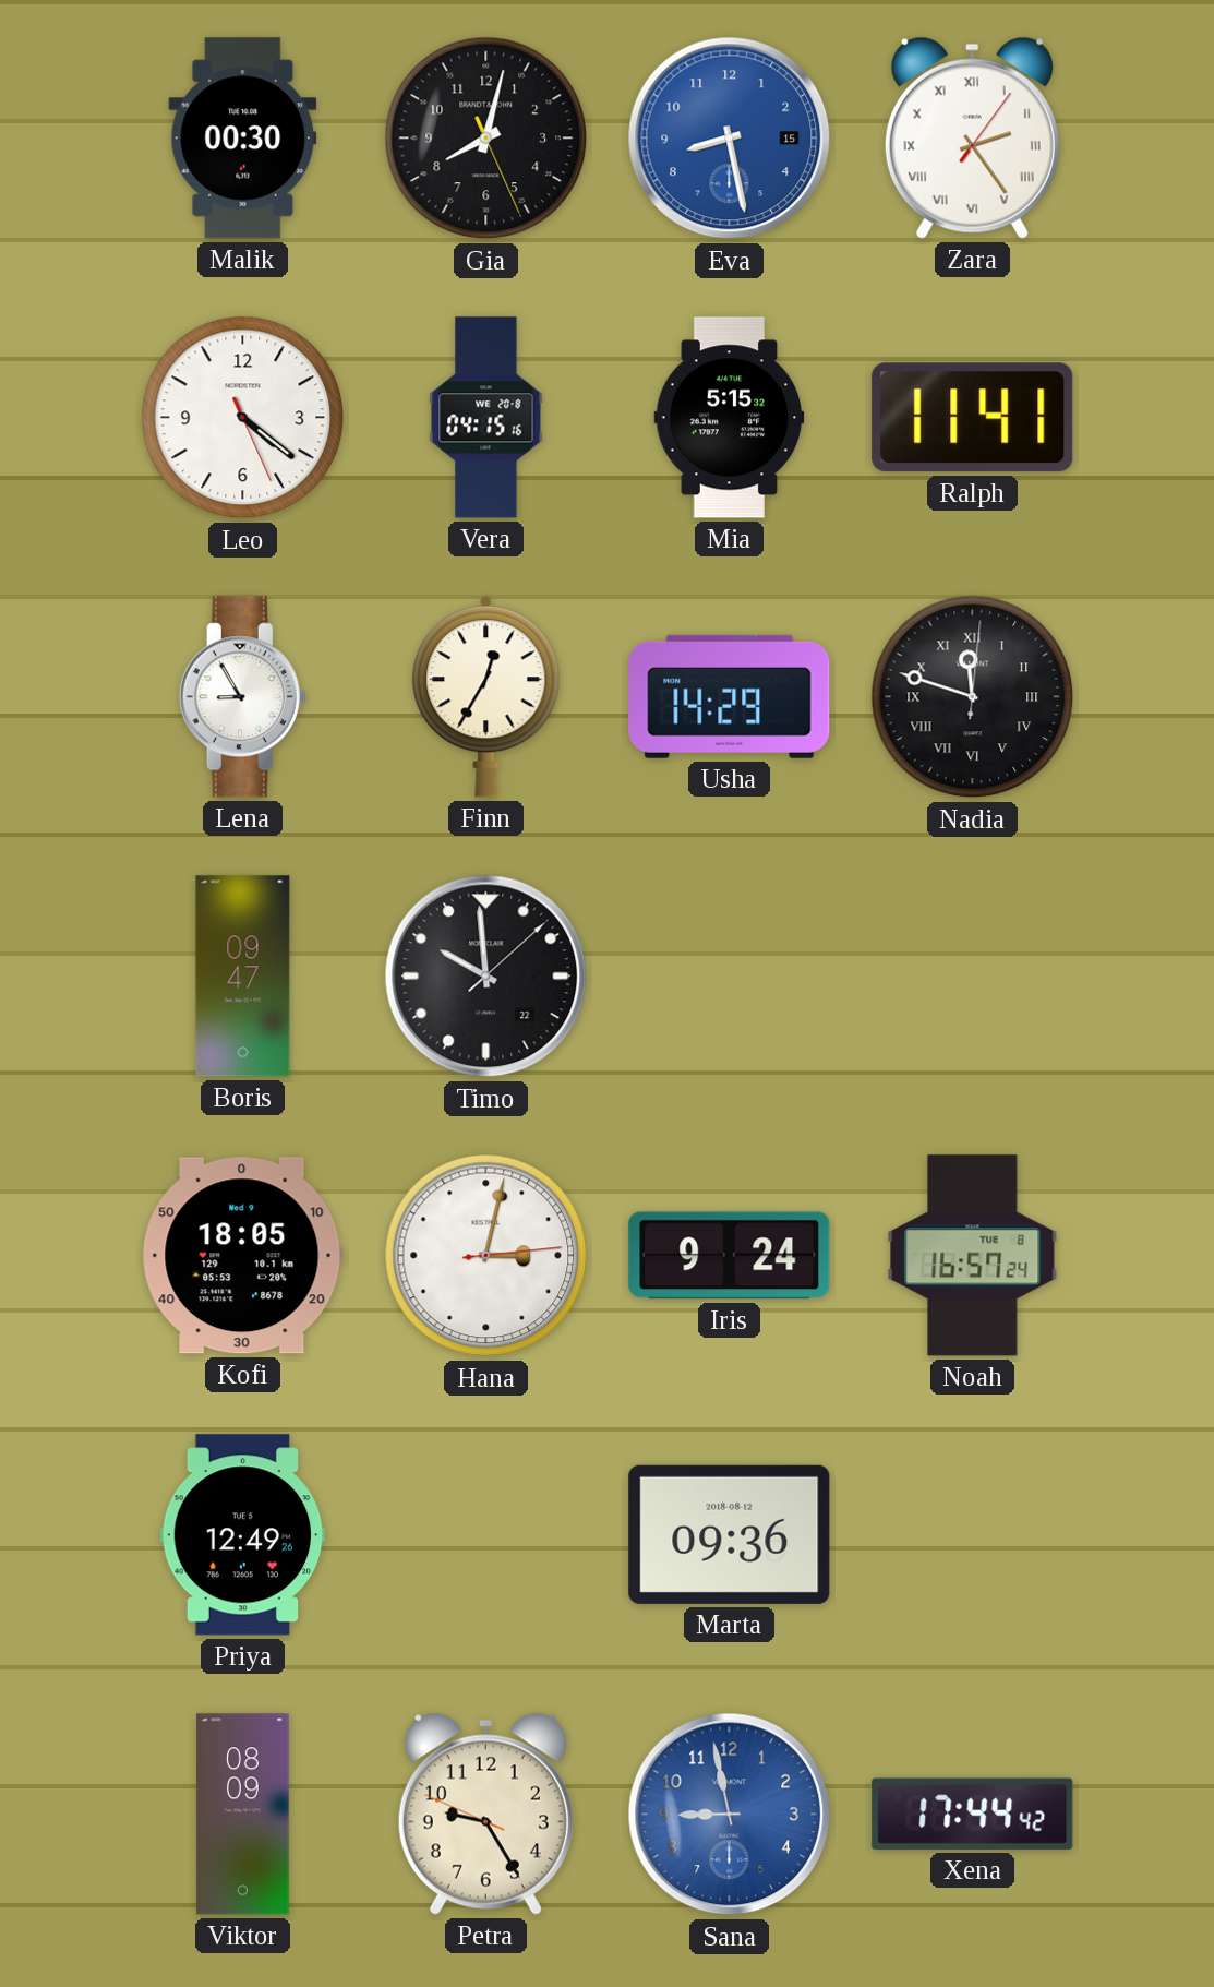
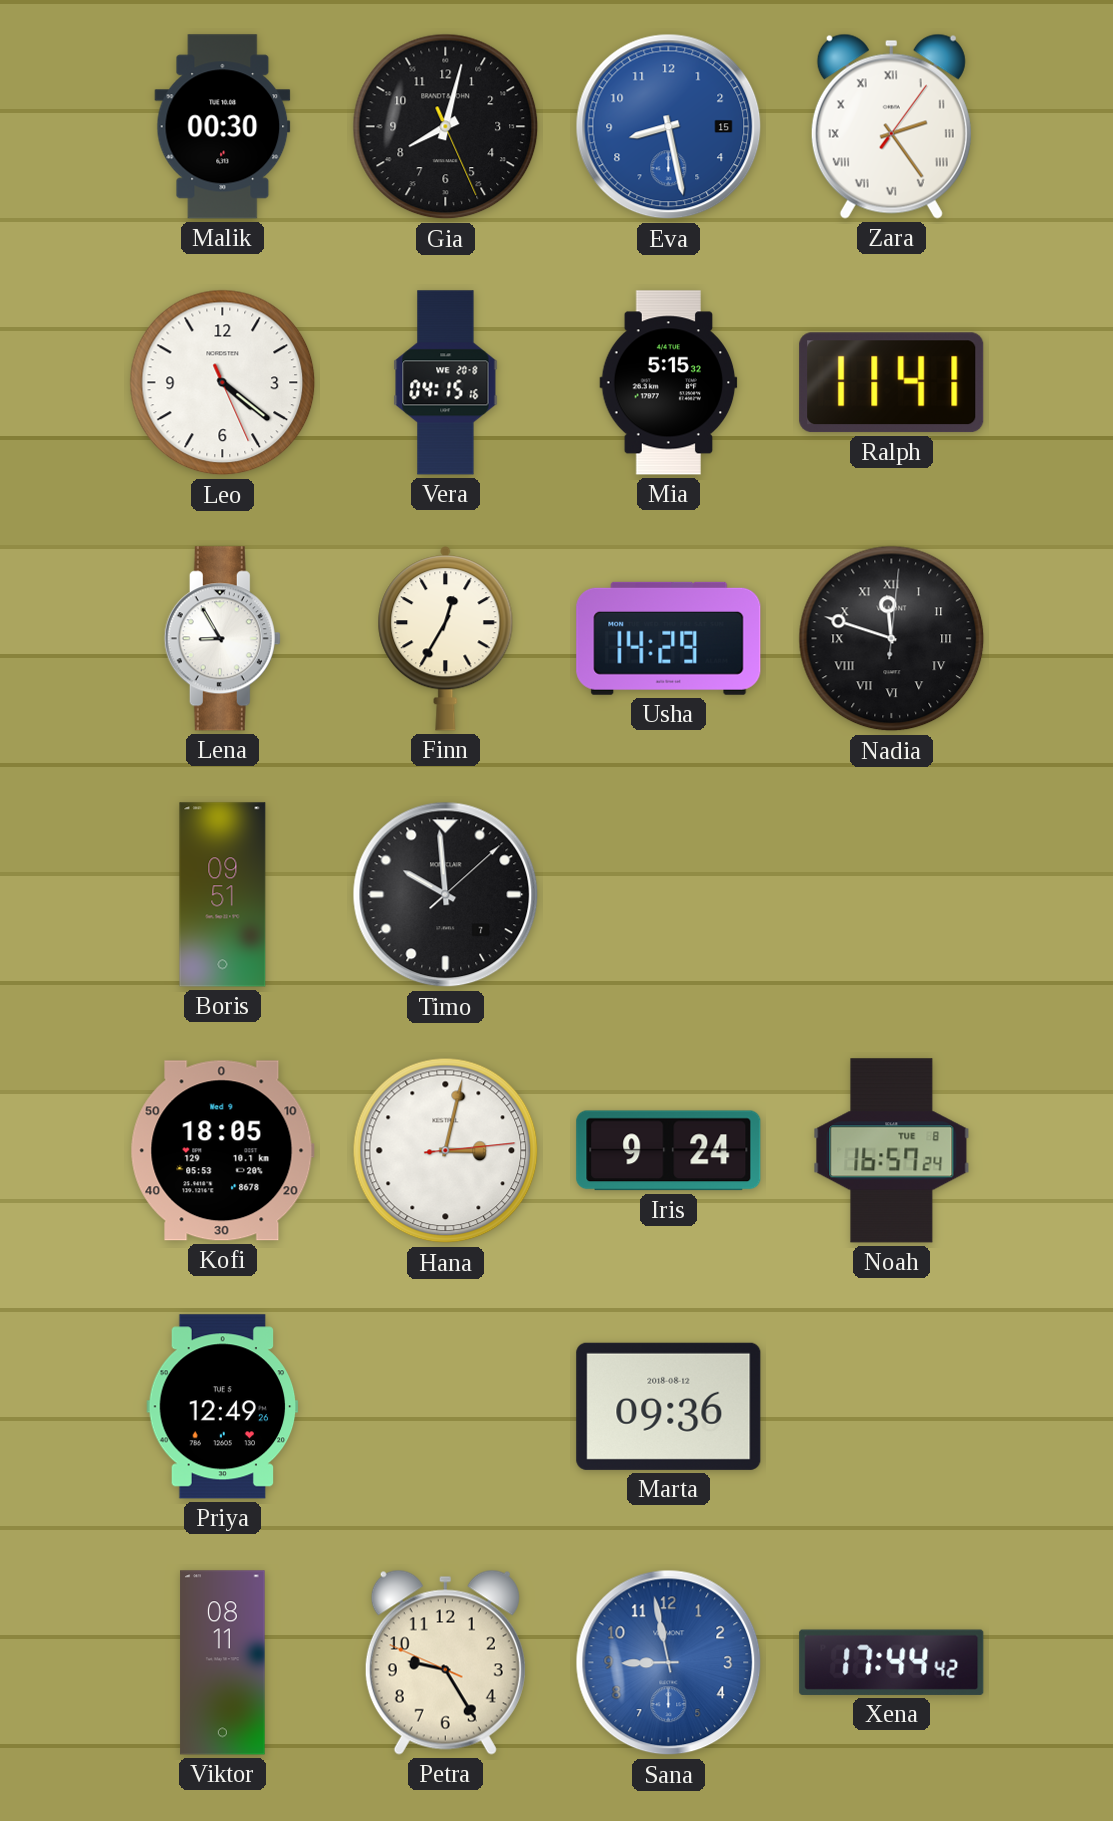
Boris: 09:47 -> 09:51
Timo date: 22 -> 7
Viktor: 08:09 -> 08:11
